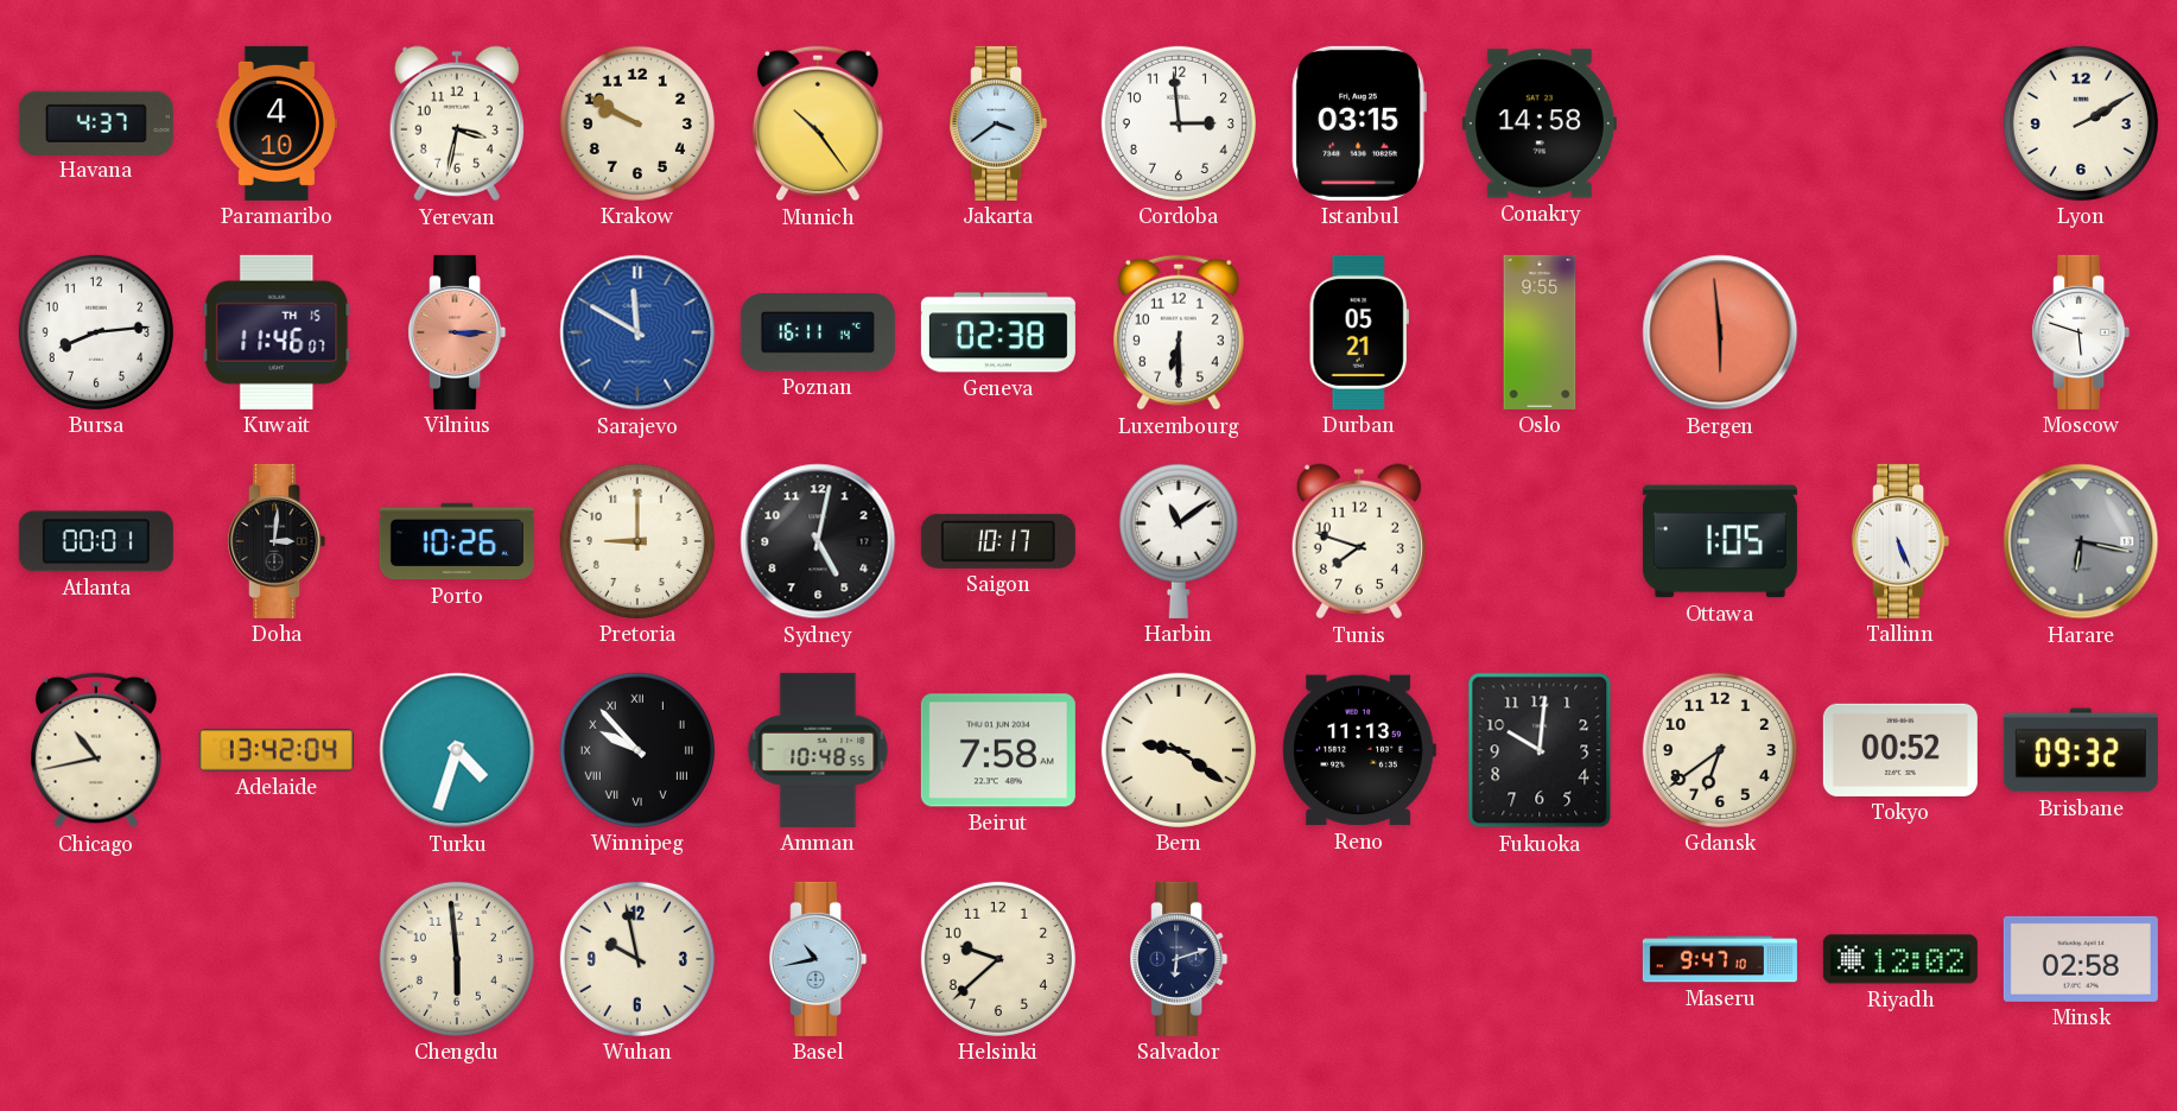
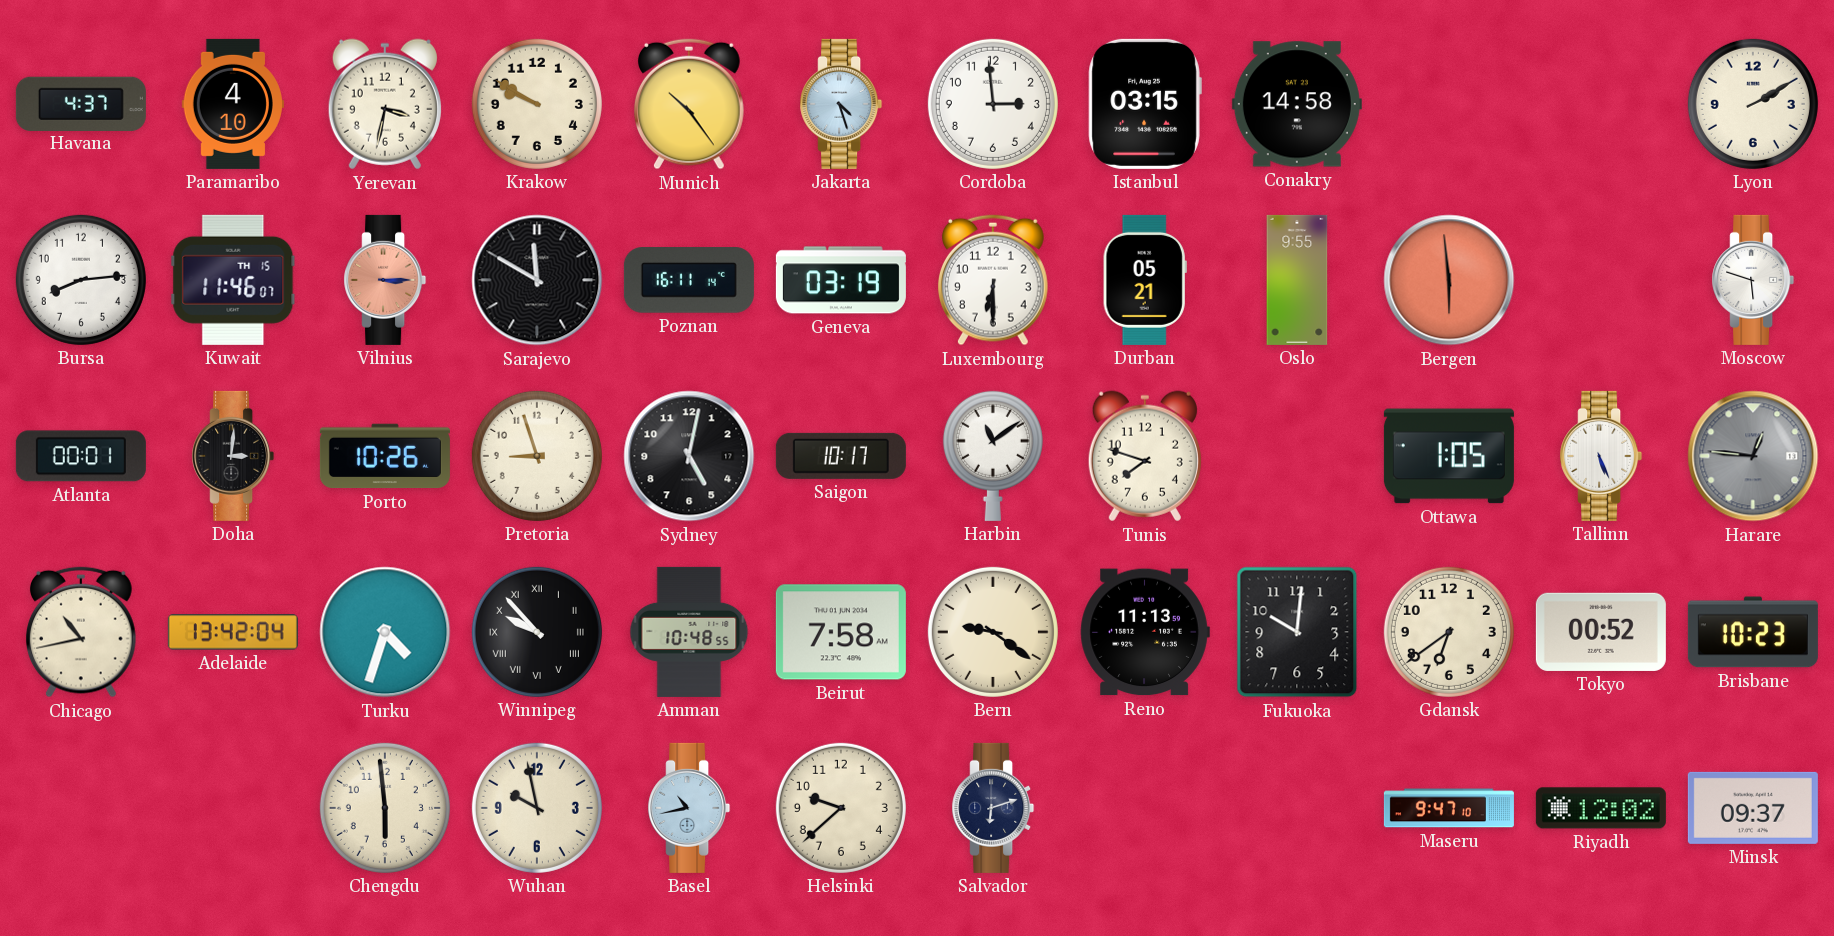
Jakarta: 3:39 -> 4:27
Sarajevo dial: blue -> black
Geneva: 02:38 -> 03:19
Pretoria: 9:00 -> 8:57
Harare: 6:17 -> 12:46
Brisbane: 09:32 -> 10:23
Minsk: 02:58 -> 09:37
